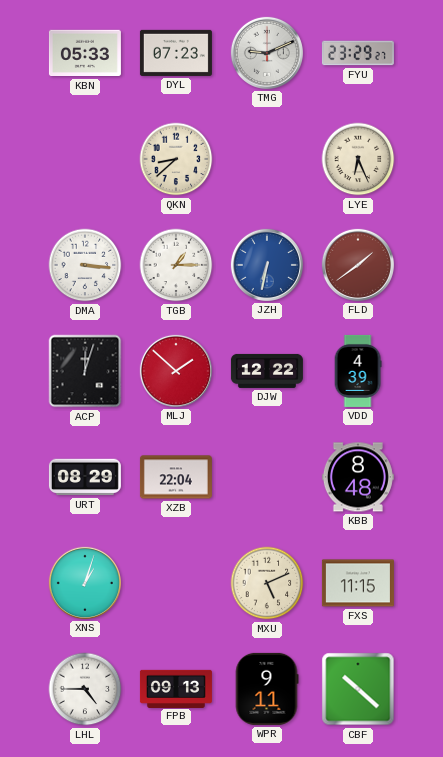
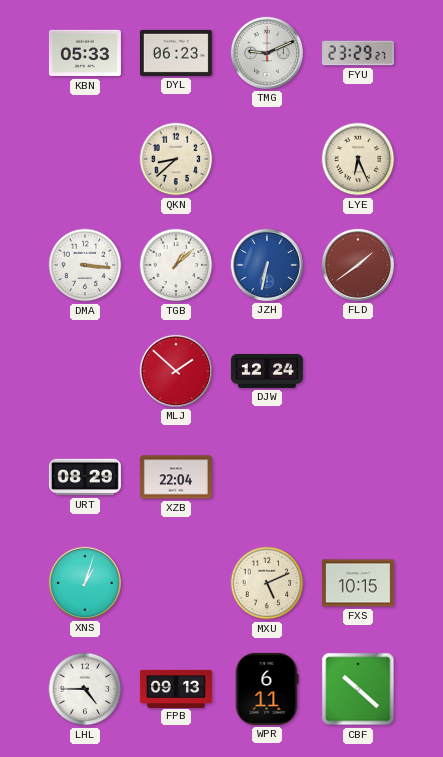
DYL: 07:23 -> 06:23
TGB: 1:15 -> 1:08
ACP: 12:03 -> none
DJW: 12:22 -> 12:24
VDD: 4:39 -> none
KBB: 8:48 -> none
FXS: 11:15 -> 10:15
WPR: 9:11 -> 6:11
